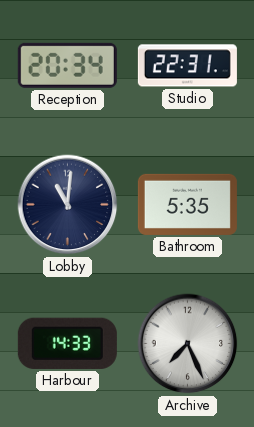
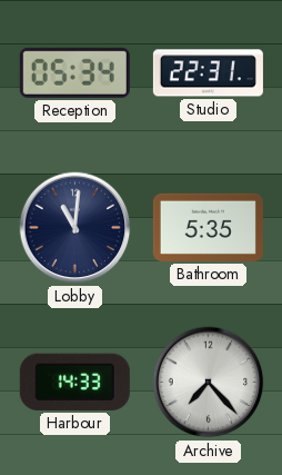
Reception: 20:34 -> 05:34
Archive: 7:26 -> 7:23
